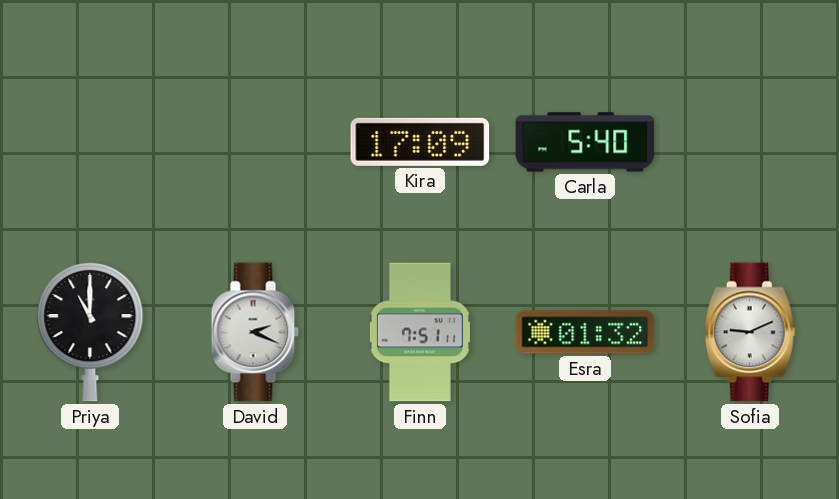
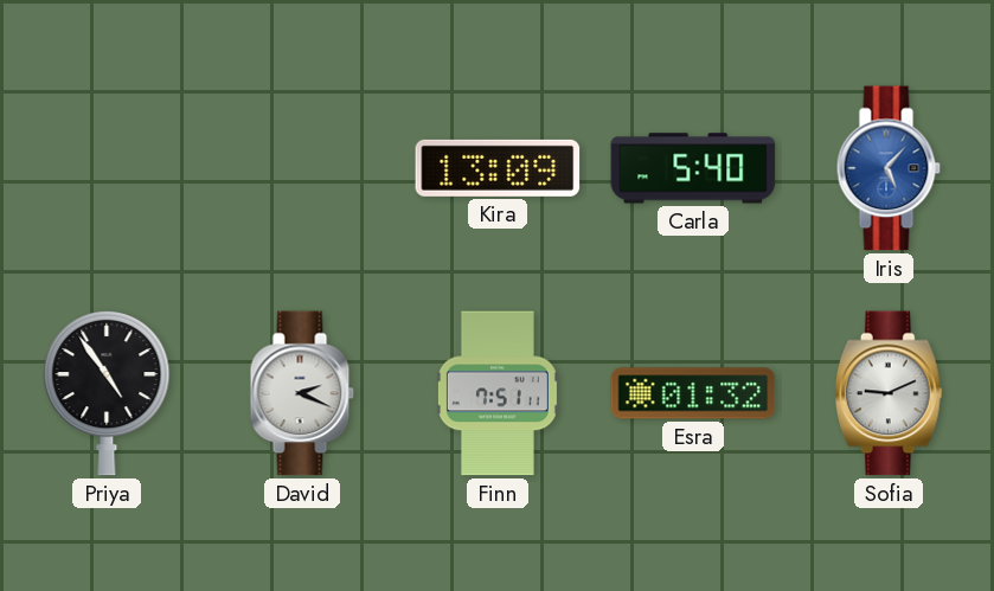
Kira: 17:09 -> 13:09
Iris: none -> 5:07
Priya: 11:00 -> 4:54
